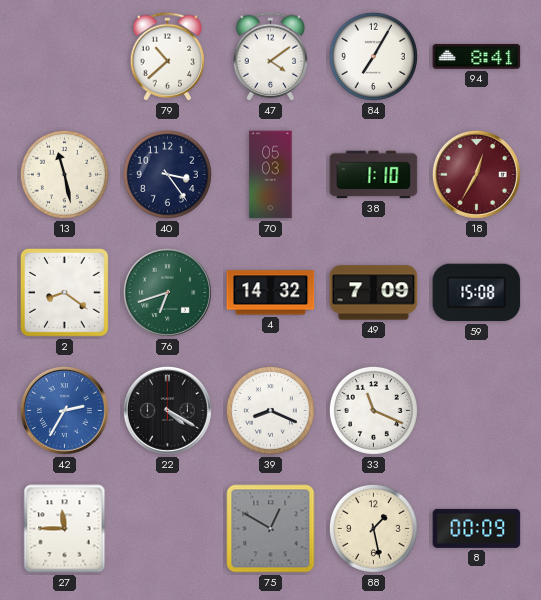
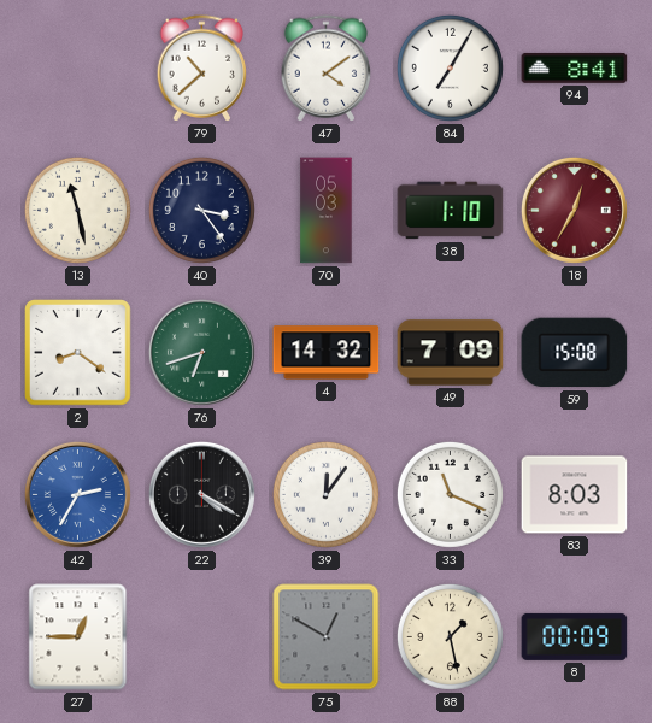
39: 8:19 -> 12:06
83: none -> 8:03
27: 11:45 -> 12:45
